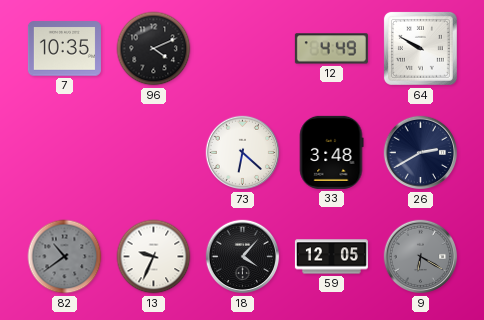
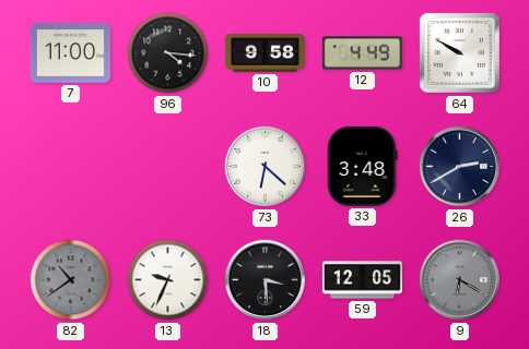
7: 10:35 -> 11:00
96: 4:11 -> 4:16
10: none -> 9:58
18: 4:07 -> 3:29
